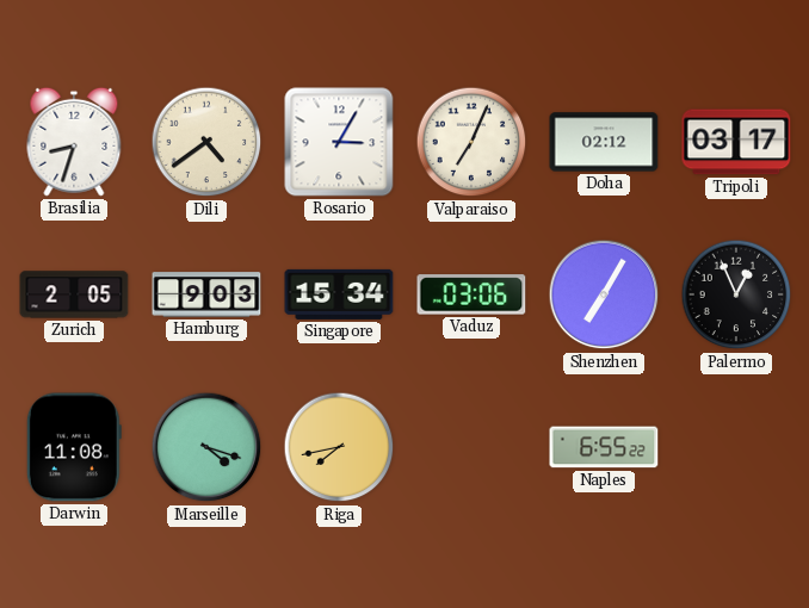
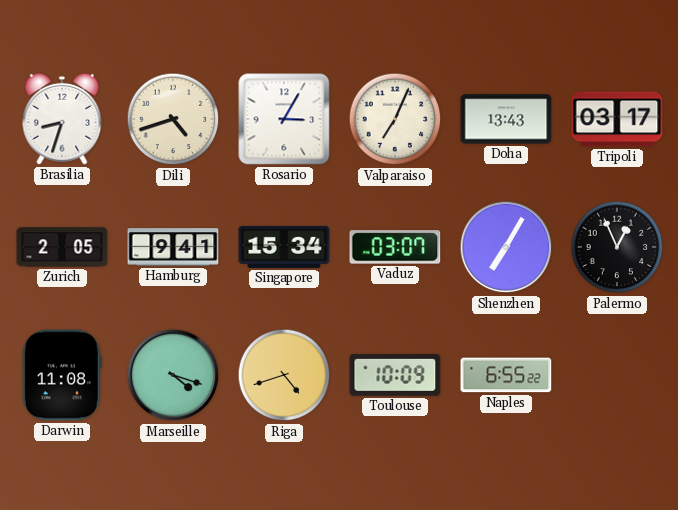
Dili: 4:39 -> 4:42
Doha: 02:12 -> 13:43
Hamburg: 9:03 -> 9:41
Vaduz: 03:06 -> 03:07
Riga: 7:43 -> 4:42
Toulouse: none -> 10:09
